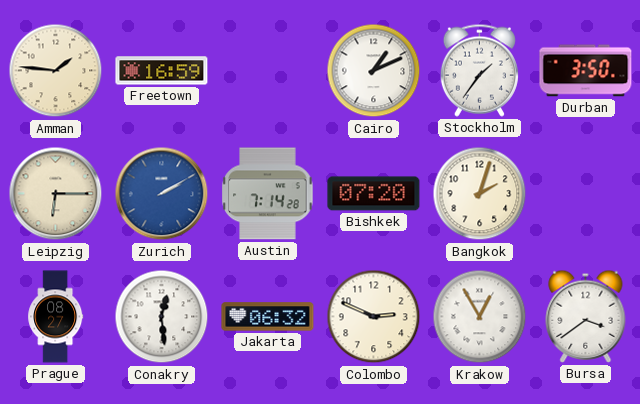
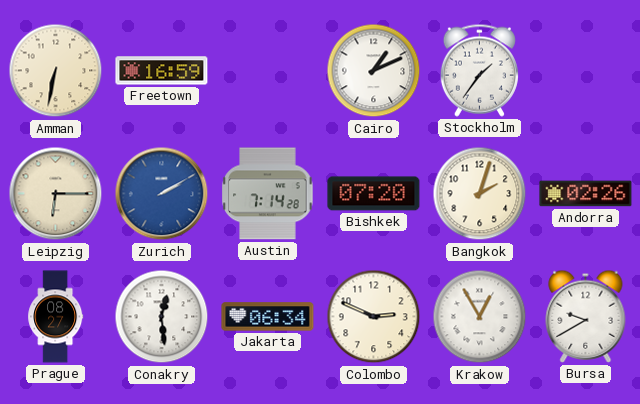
Amman: 1:46 -> 6:32
Durban: 3:50 -> none
Andorra: none -> 02:26
Jakarta: 06:32 -> 06:34
Bursa: 3:39 -> 9:40
